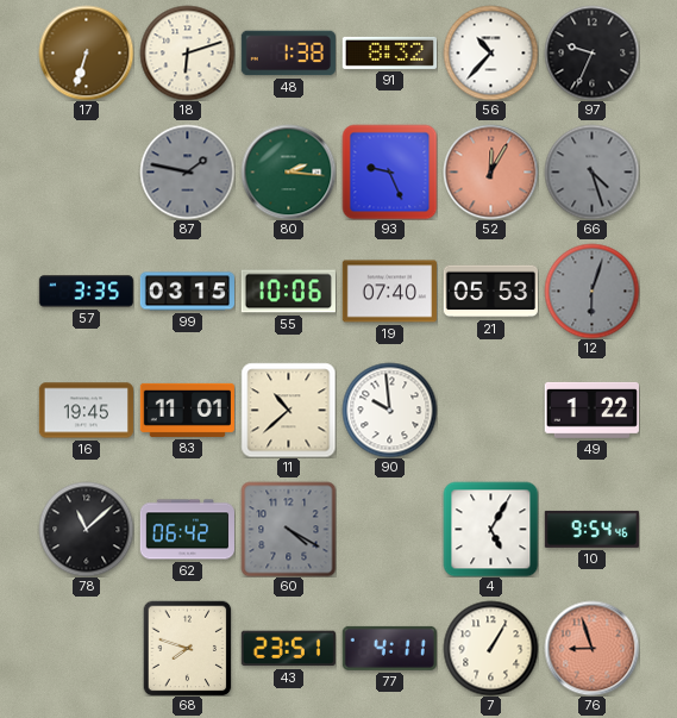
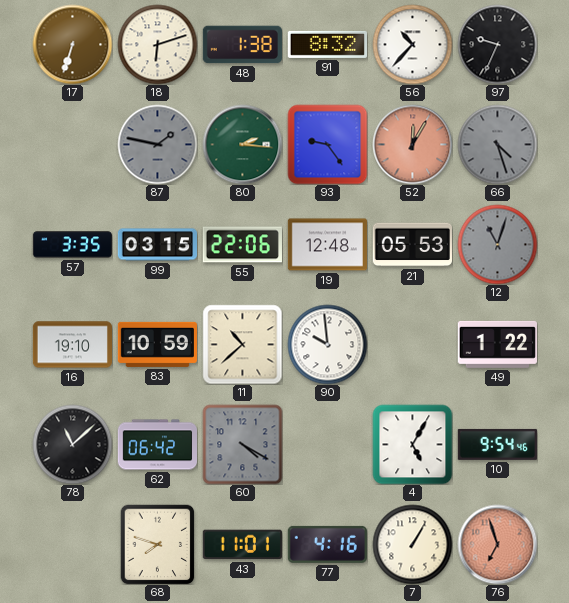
93: 9:26 -> 9:24
55: 10:06 -> 22:06
19: 07:40 -> 12:48
12: 6:03 -> 11:03
16: 19:45 -> 19:10
83: 11:01 -> 10:59
43: 23:51 -> 11:01
77: 4:11 -> 4:16
76: 8:57 -> 6:57
